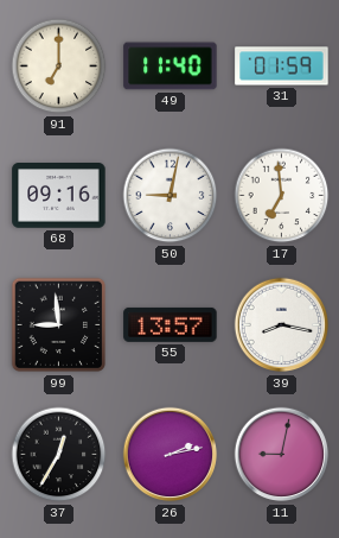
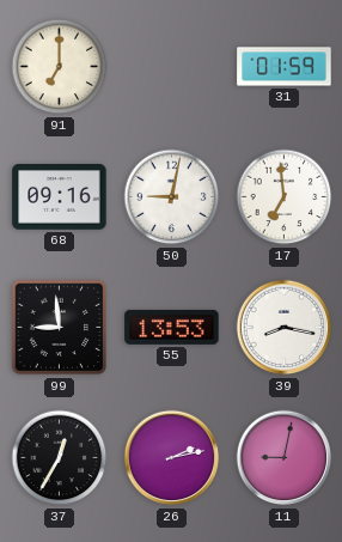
49: 11:40 -> none
55: 13:57 -> 13:53
